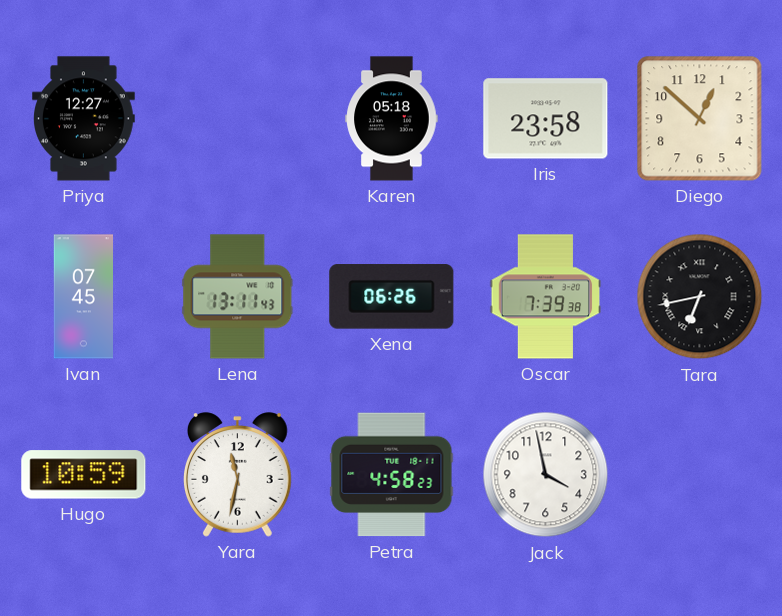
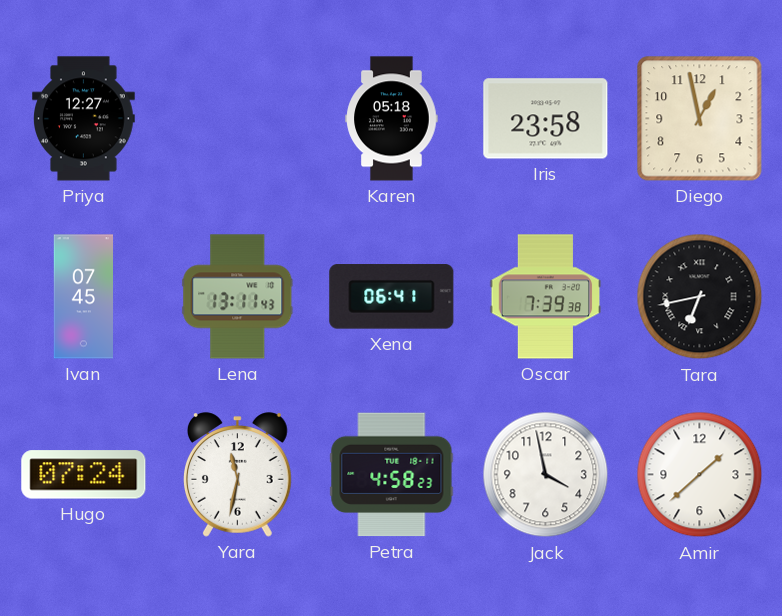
Diego: 12:52 -> 12:58
Xena: 06:26 -> 06:41
Hugo: 10:59 -> 07:24
Amir: none -> 1:38
